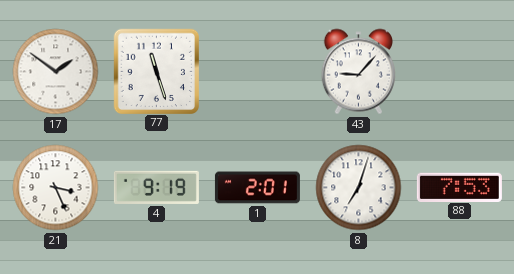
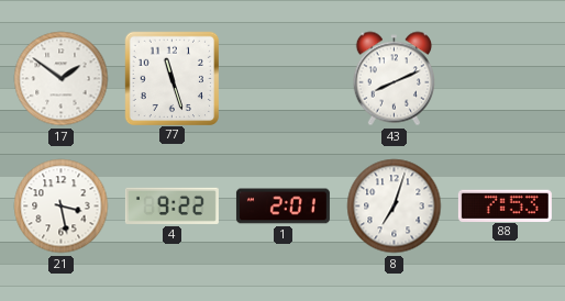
43: 9:07 -> 8:11
21: 3:26 -> 3:28
4: 9:19 -> 9:22
